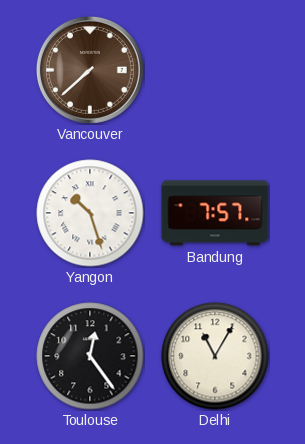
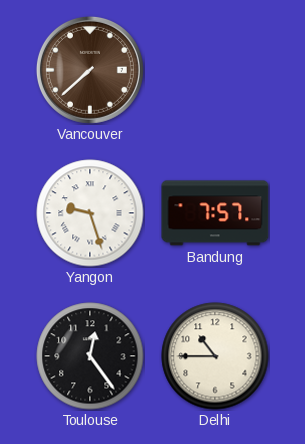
Yangon: 10:27 -> 9:27
Delhi: 11:05 -> 10:45
